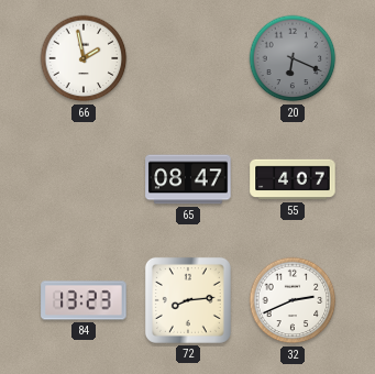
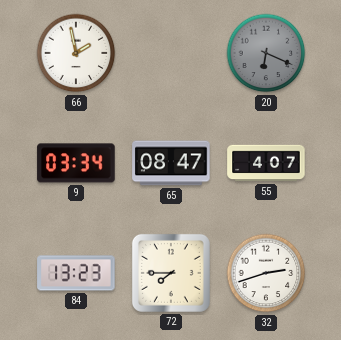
9: none -> 03:34
72: 8:14 -> 7:45
32: 2:41 -> 2:42
